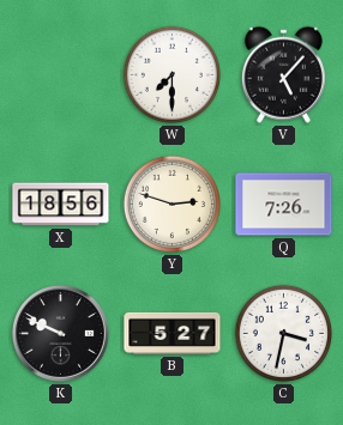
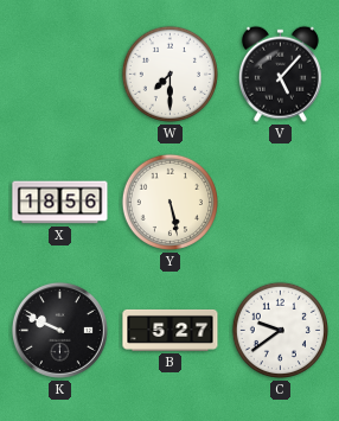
Y: 2:48 -> 5:28
Q: 7:26 -> none
C: 3:32 -> 9:39
